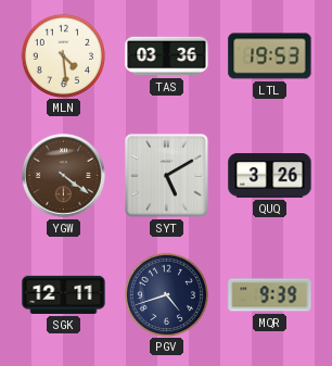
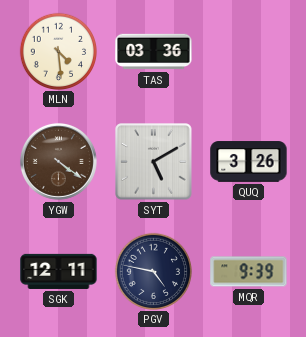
LTL: 19:53 -> none
PGV: 4:42 -> 4:47
